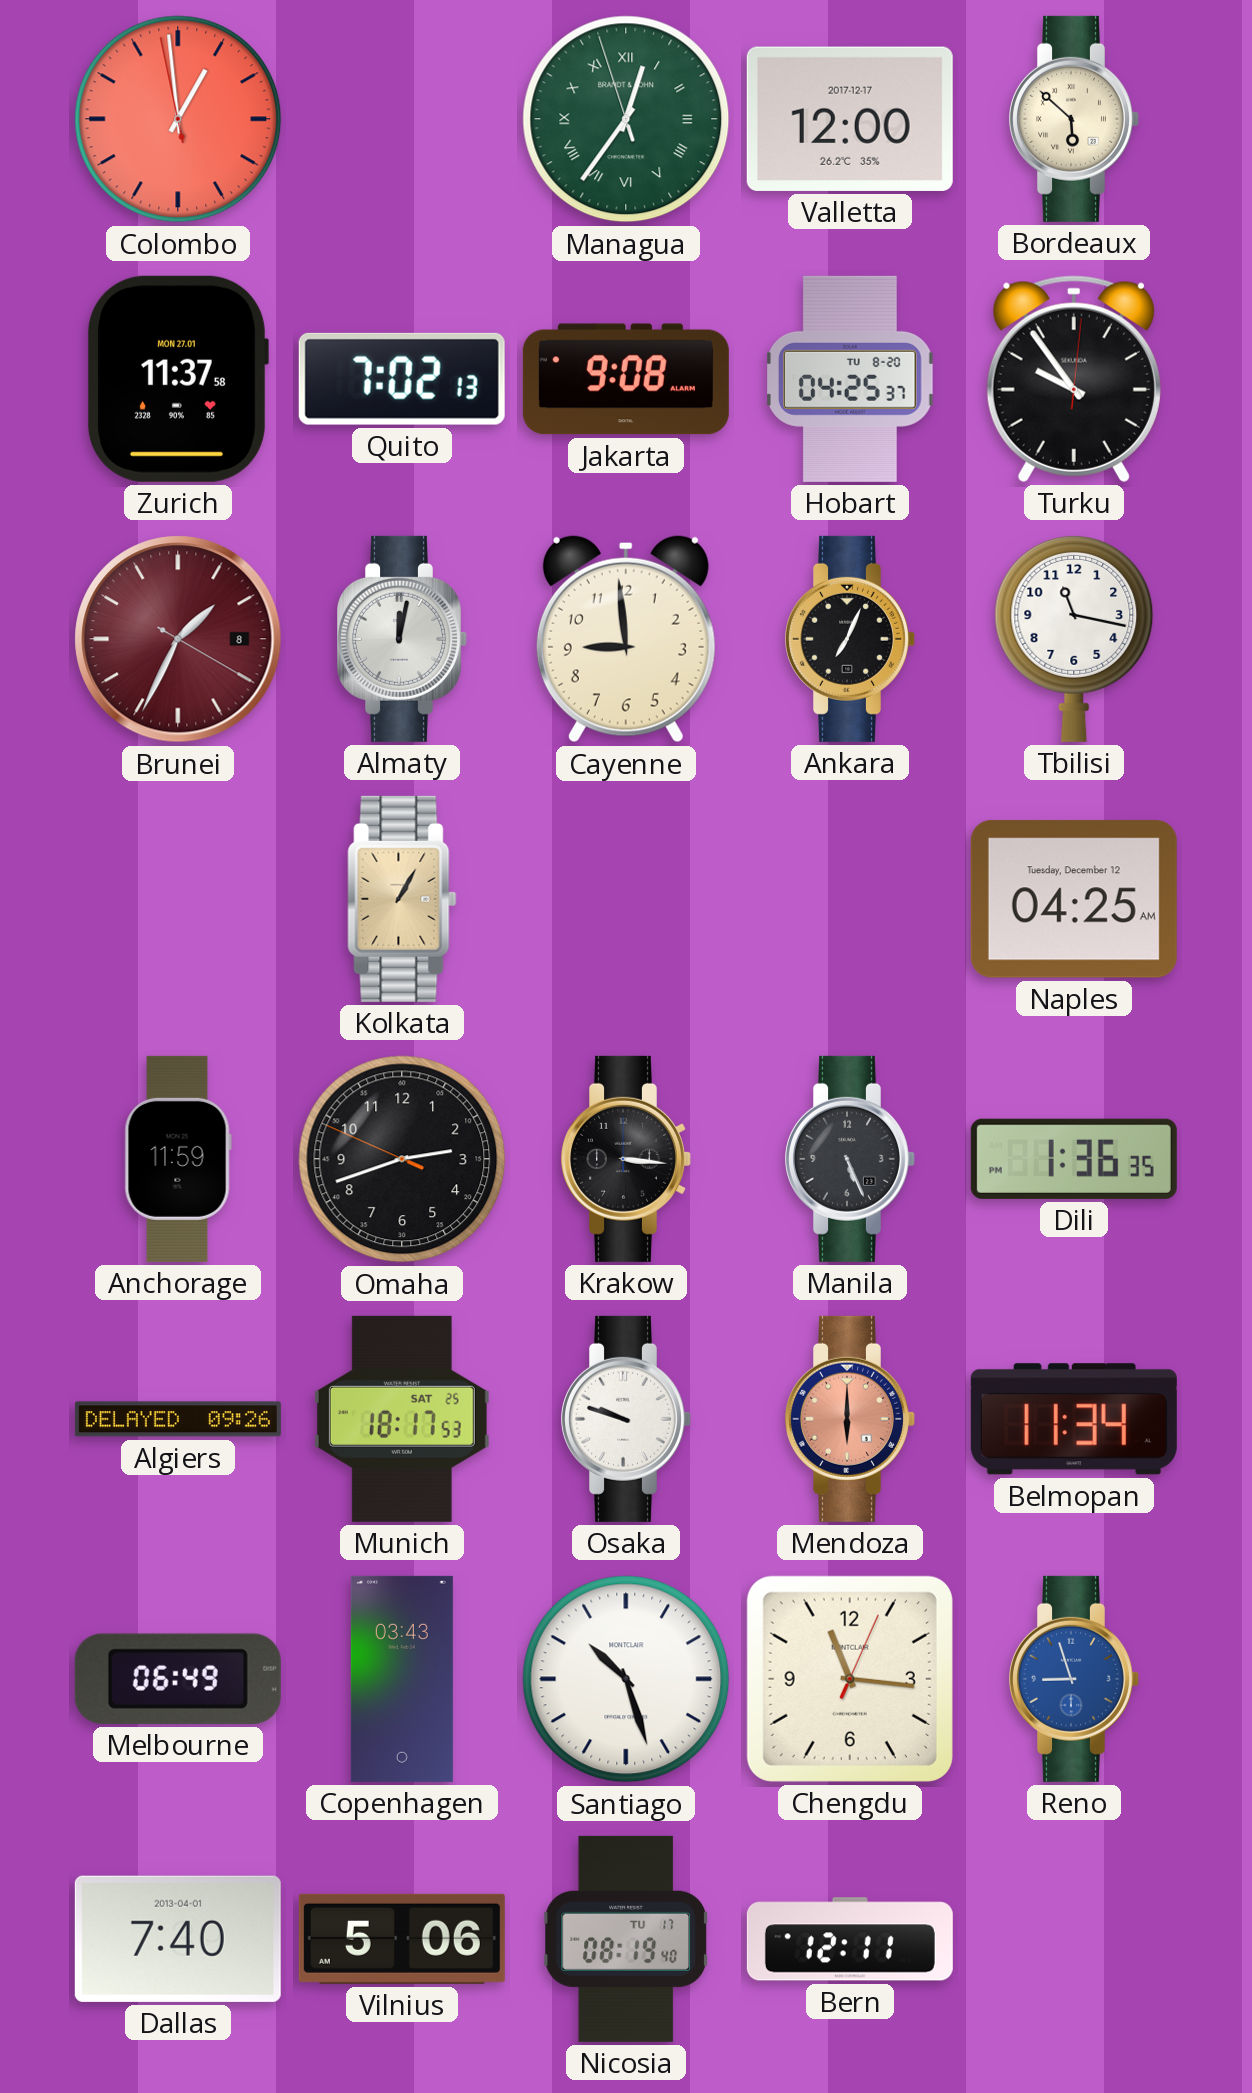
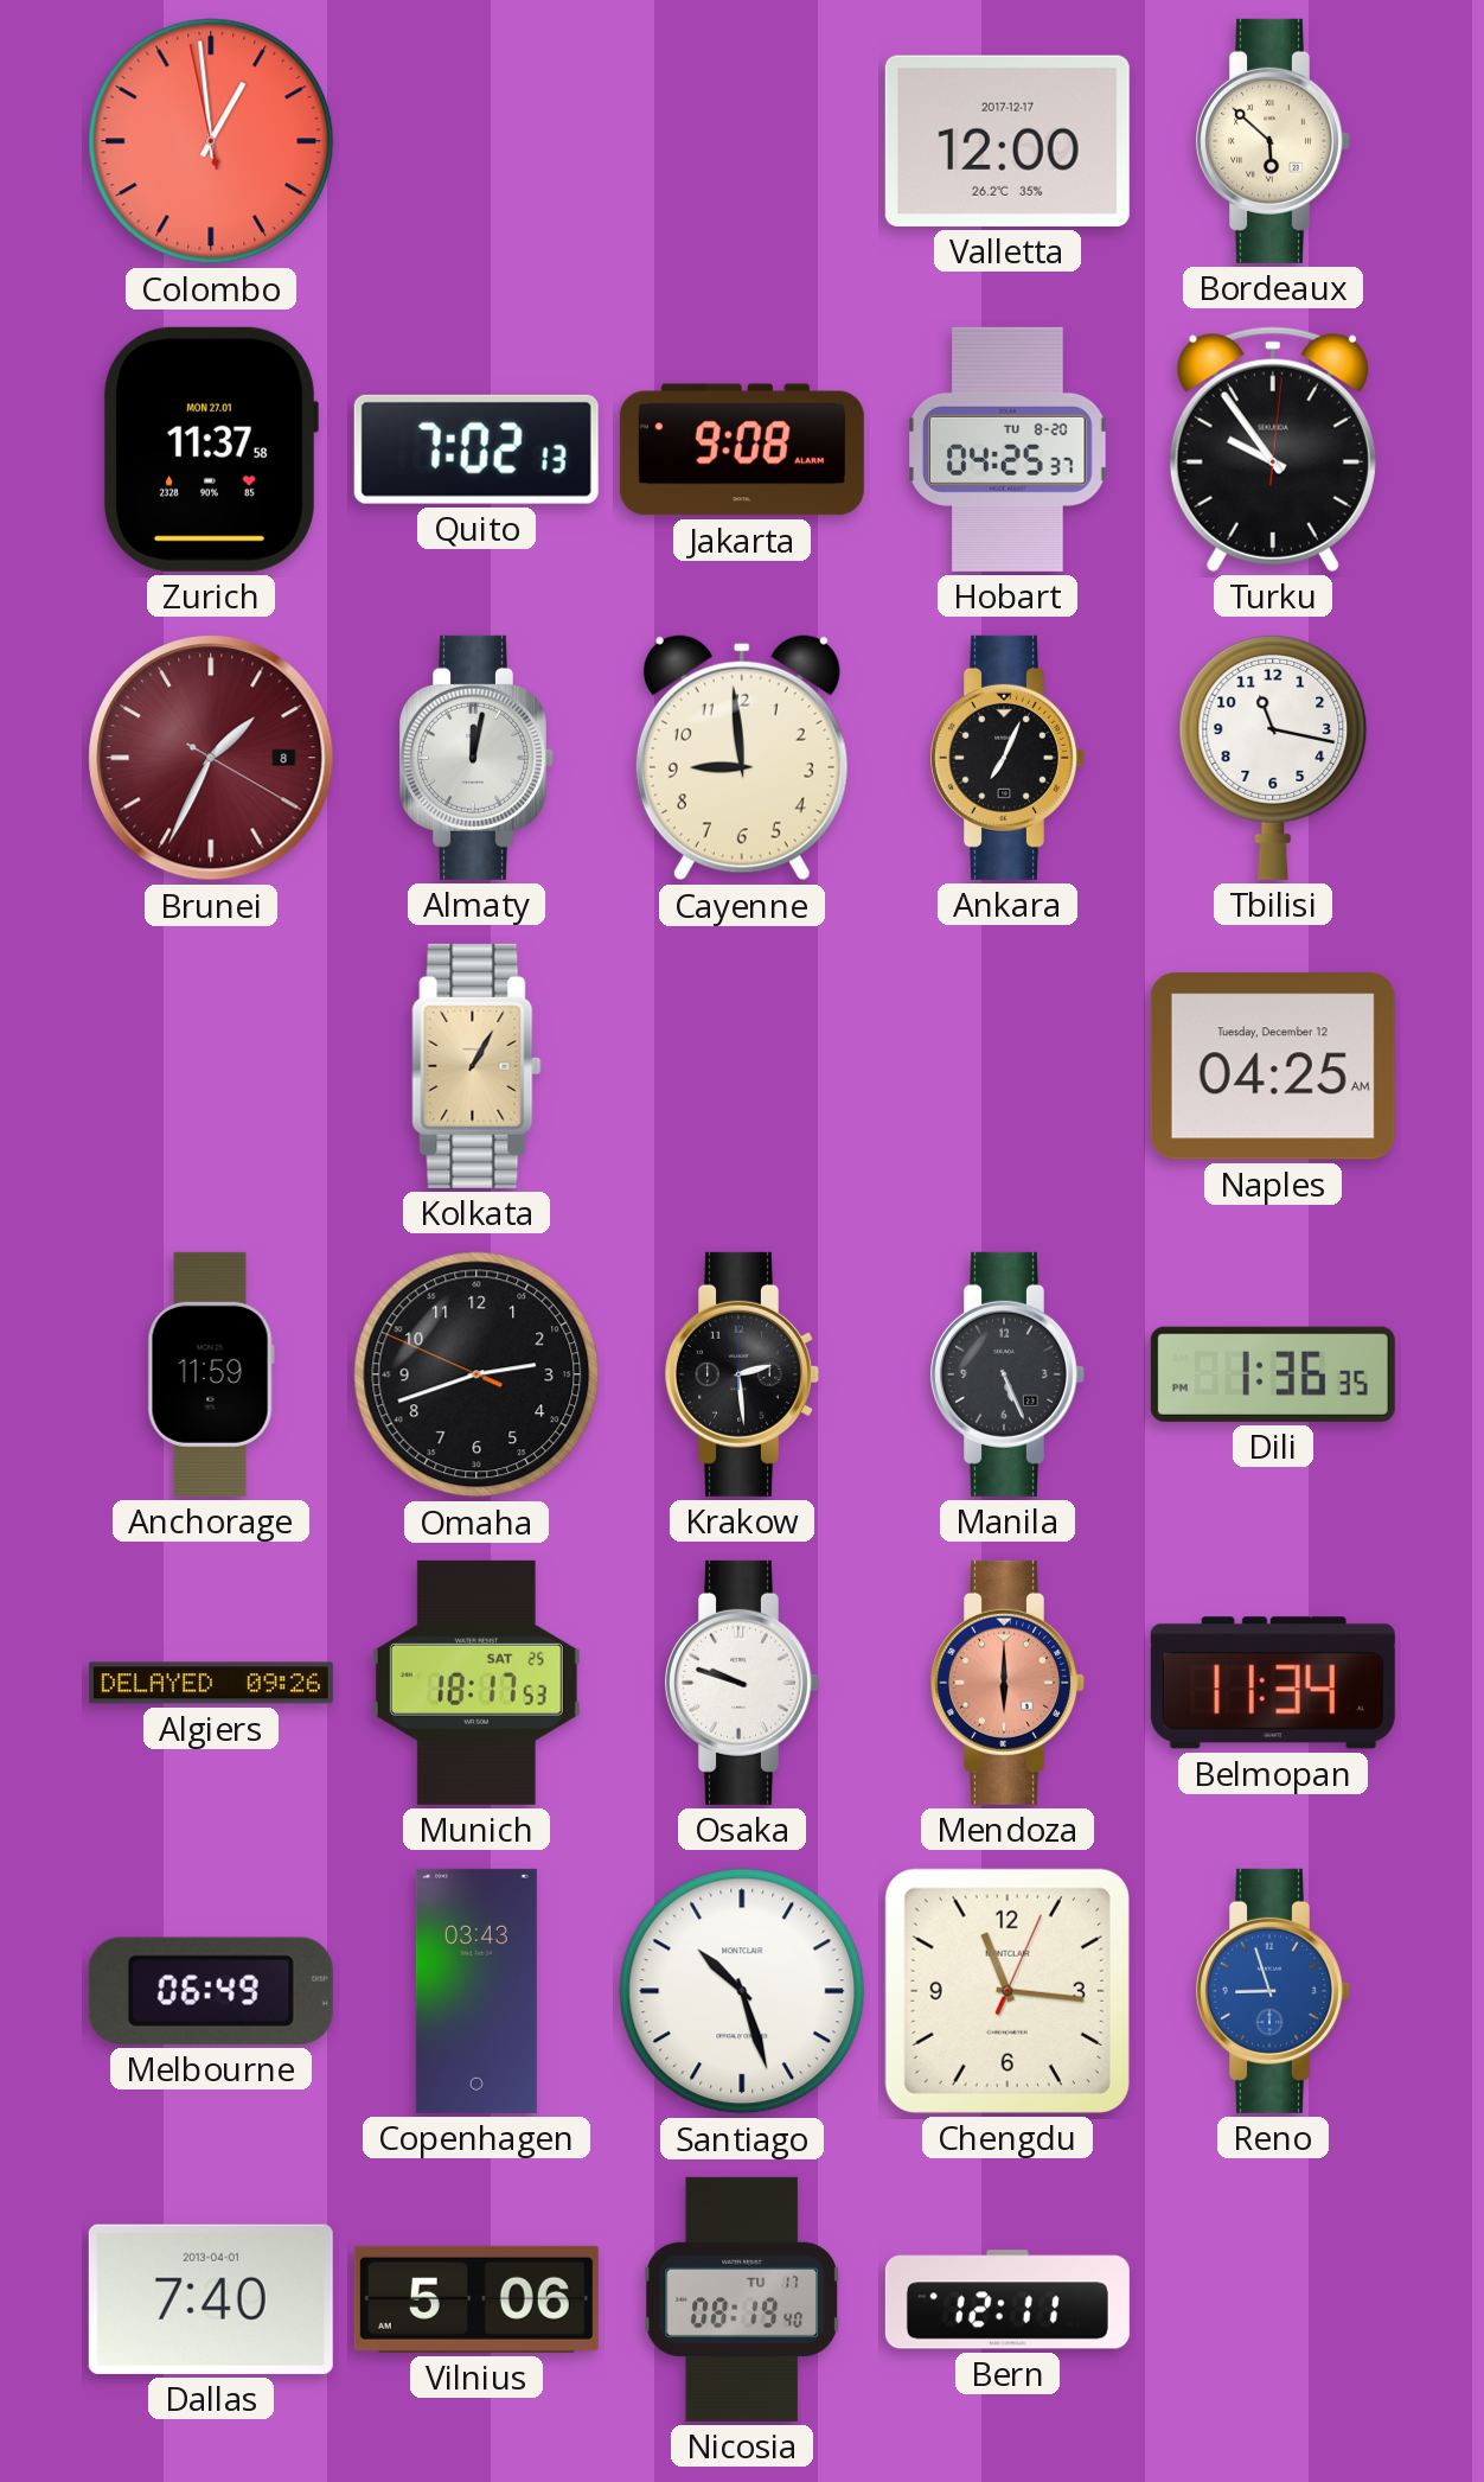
Managua: 12:35 -> none
Krakow: 3:16 -> 2:29
